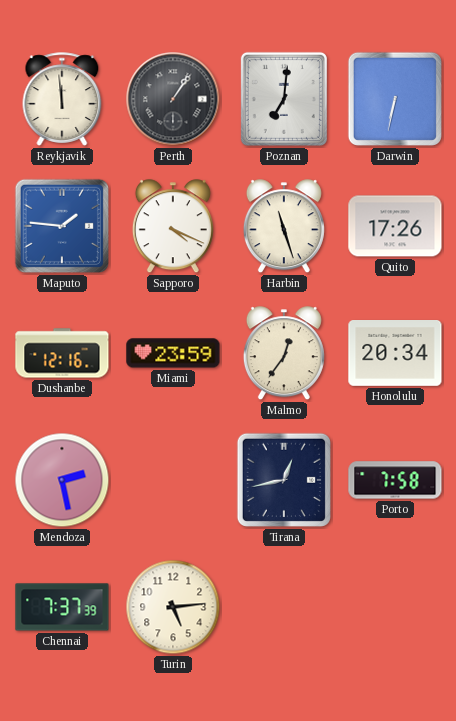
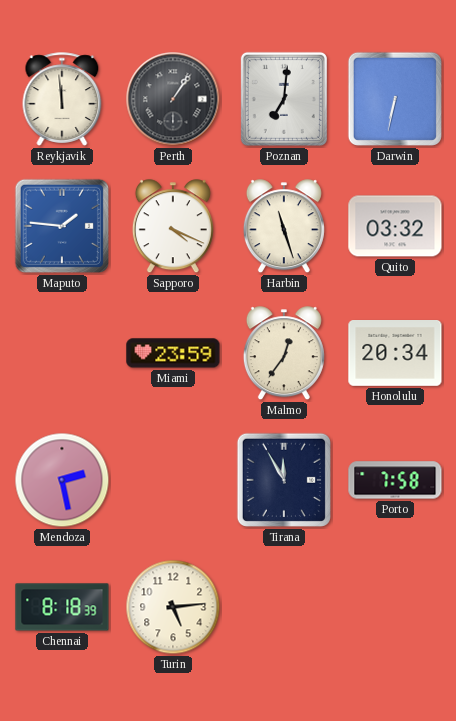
Quito: 17:26 -> 03:32
Dushanbe: 12:16 -> none
Tirana: 12:43 -> 11:55
Chennai: 7:37 -> 8:18
